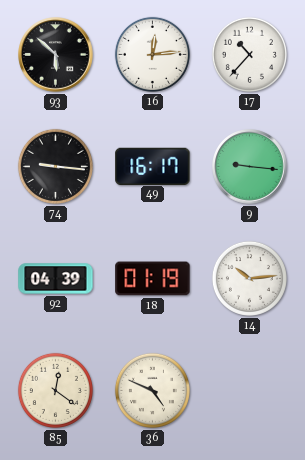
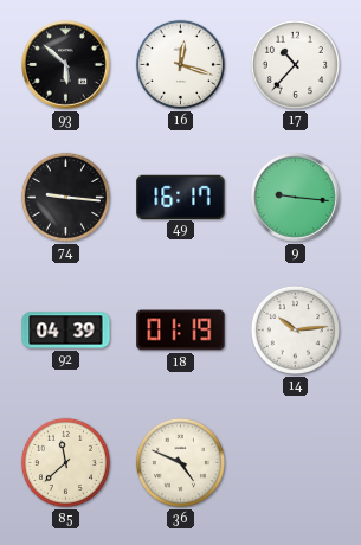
16: 12:14 -> 12:18
85: 12:21 -> 11:38
